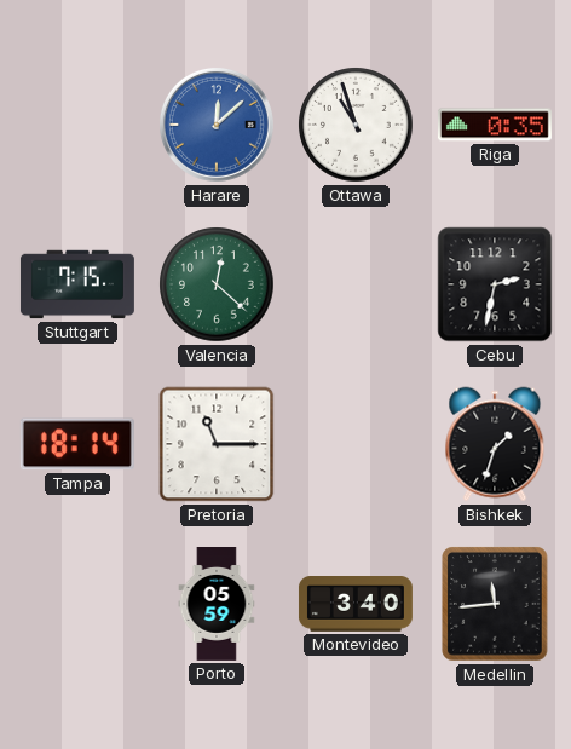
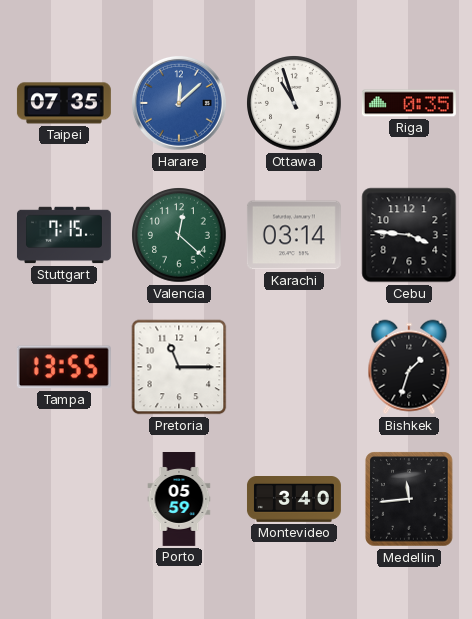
Taipei: none -> 07:35
Karachi: none -> 03:14
Cebu: 2:32 -> 3:46
Tampa: 18:14 -> 13:55
